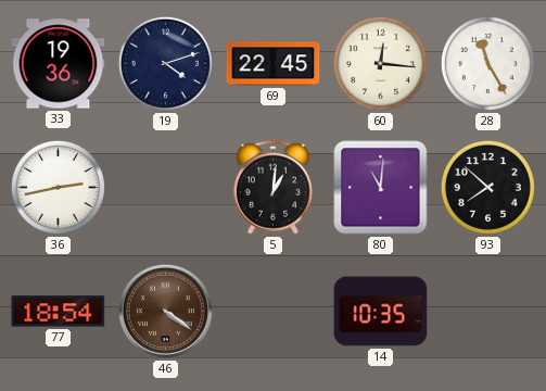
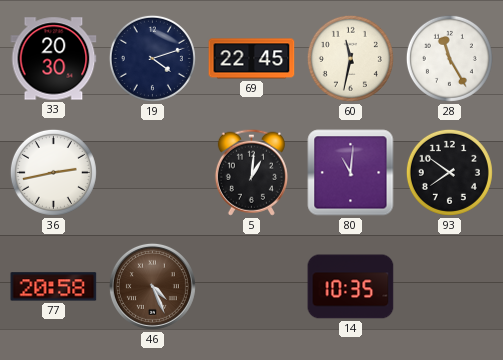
33: 19:36 -> 20:30
60: 12:16 -> 11:32
93: 7:52 -> 7:51
77: 18:54 -> 20:58
46: 4:21 -> 4:26
